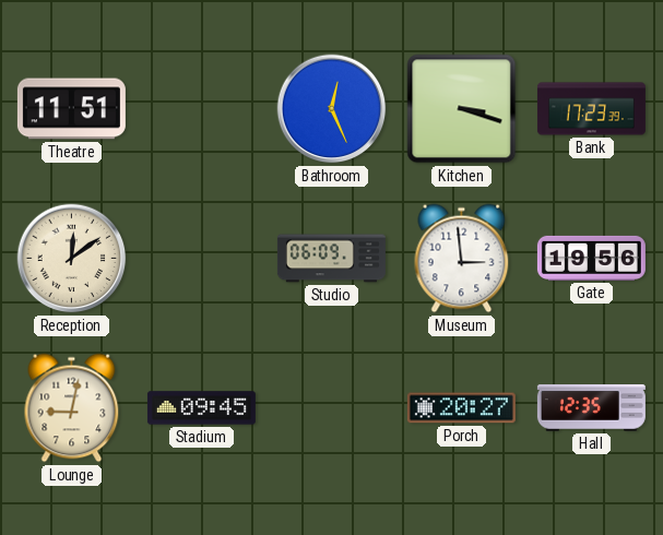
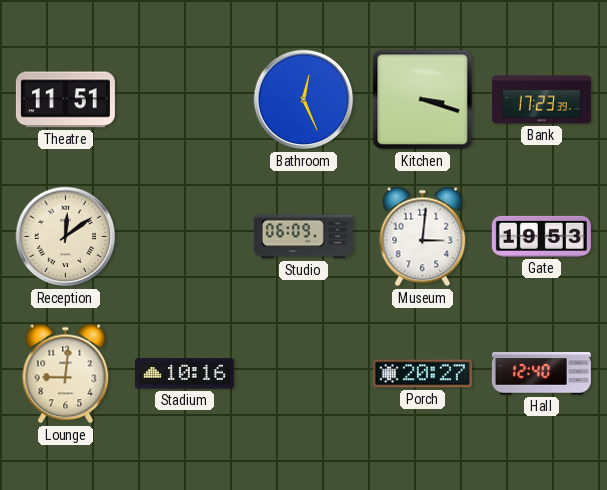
Museum: 2:59 -> 3:01
Gate: 19:56 -> 19:53
Lounge: 9:02 -> 9:01
Stadium: 09:45 -> 10:16
Hall: 12:35 -> 12:40
